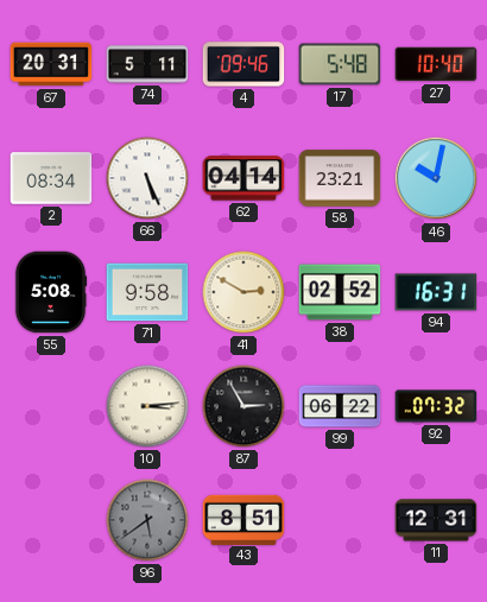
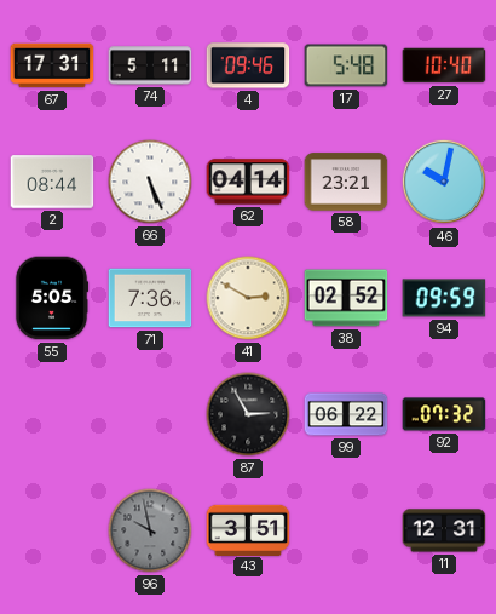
67: 20:31 -> 17:31
2: 08:34 -> 08:44
55: 5:08 -> 5:05
71: 9:58 -> 7:36
94: 16:31 -> 09:59
10: 3:14 -> none
96: 5:39 -> 9:58
43: 8:51 -> 3:51
